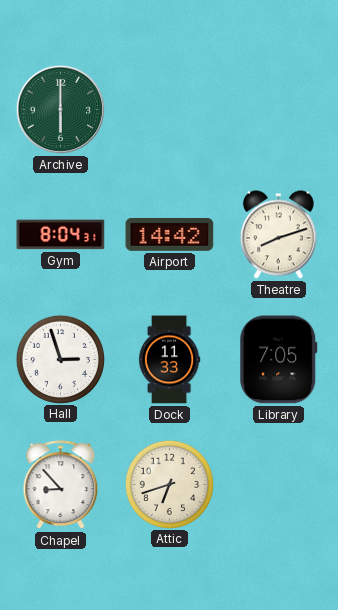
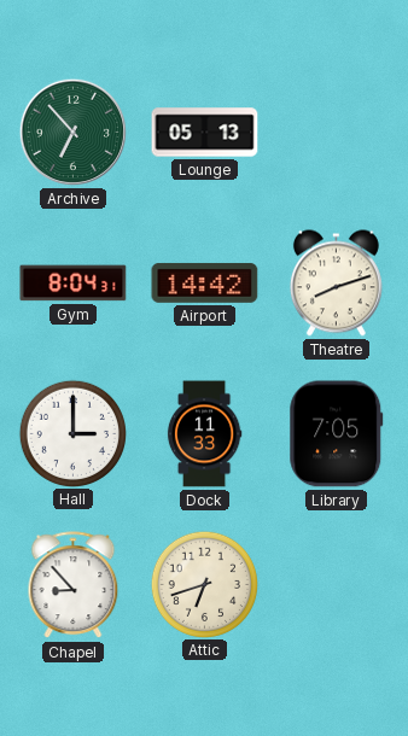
Archive: 6:00 -> 6:53
Lounge: none -> 05:13
Hall: 2:57 -> 3:00
